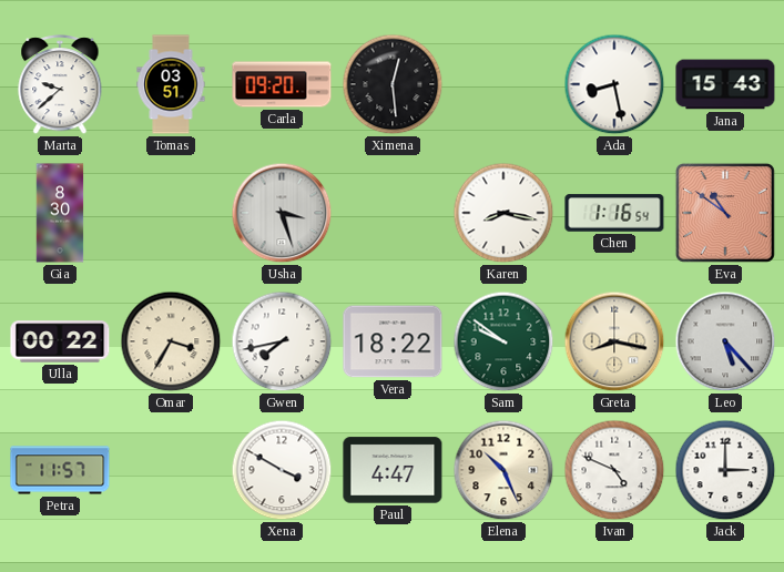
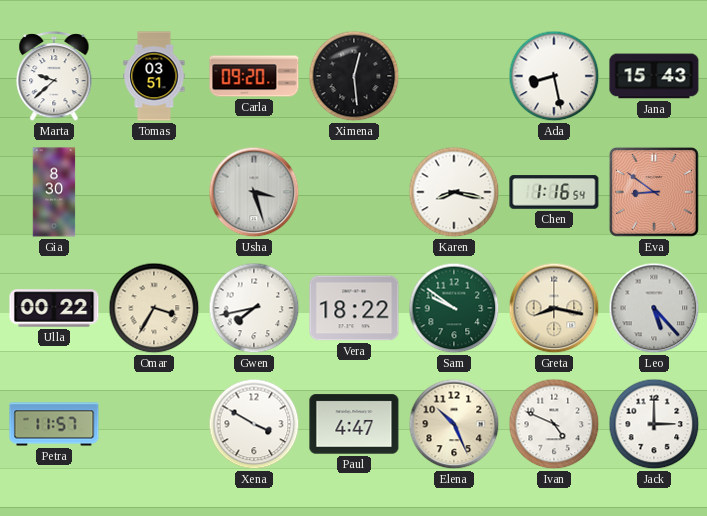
Eva: 10:51 -> 8:51
